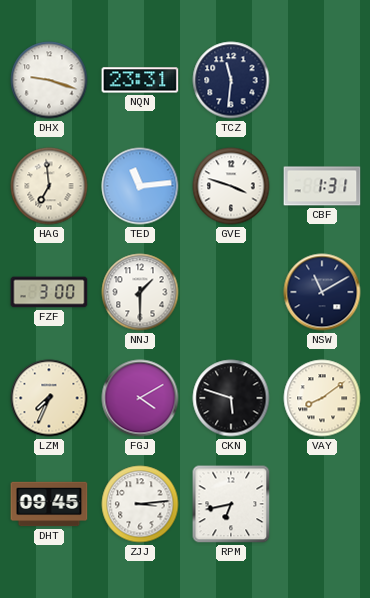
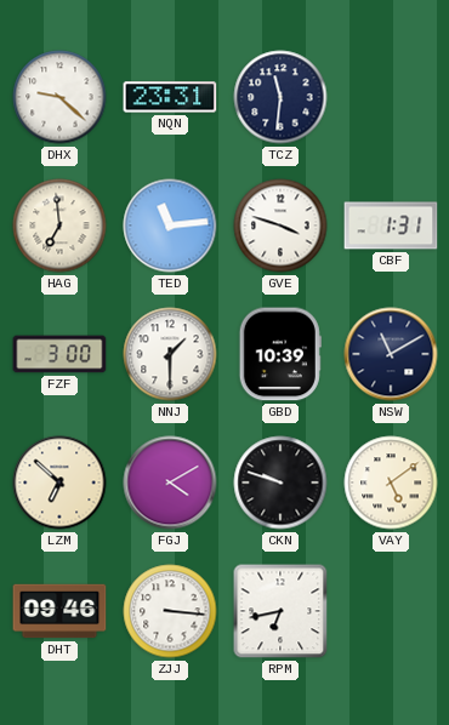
DHX: 9:18 -> 9:22
GBD: none -> 10:39
LZM: 7:34 -> 6:52
CKN: 5:48 -> 9:48
VAY: 8:09 -> 5:09
DHT: 09:45 -> 09:46
ZJJ: 3:14 -> 3:16
